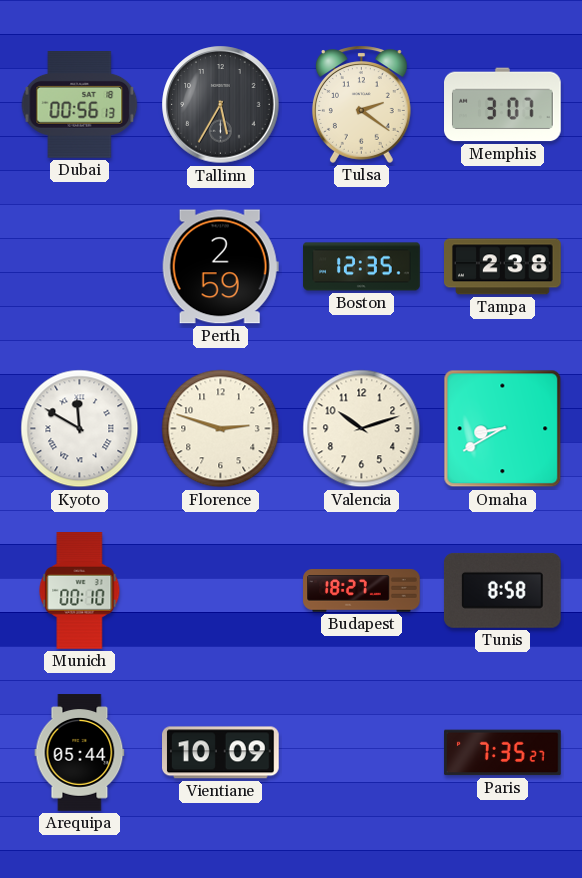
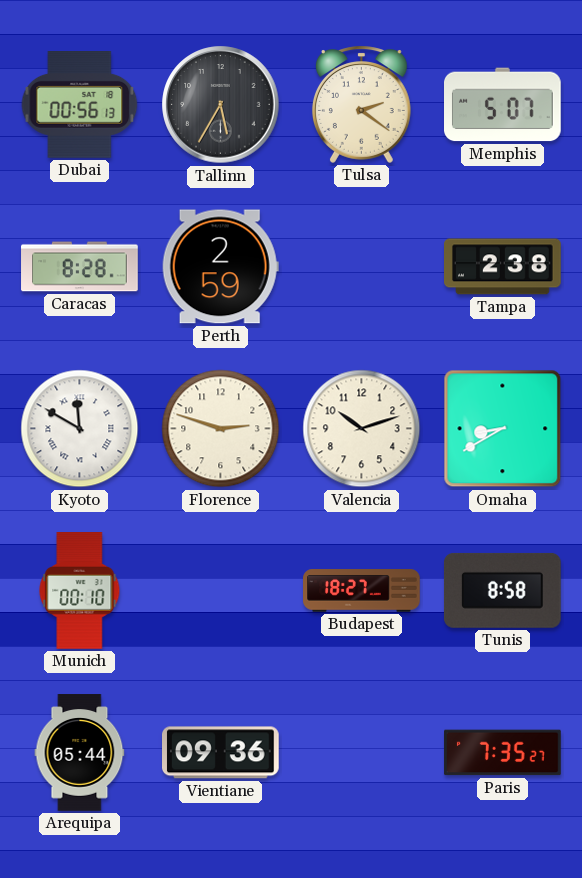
Memphis: 3:07 -> 5:07
Caracas: none -> 8:28
Boston: 12:35 -> none
Vientiane: 10:09 -> 09:36
